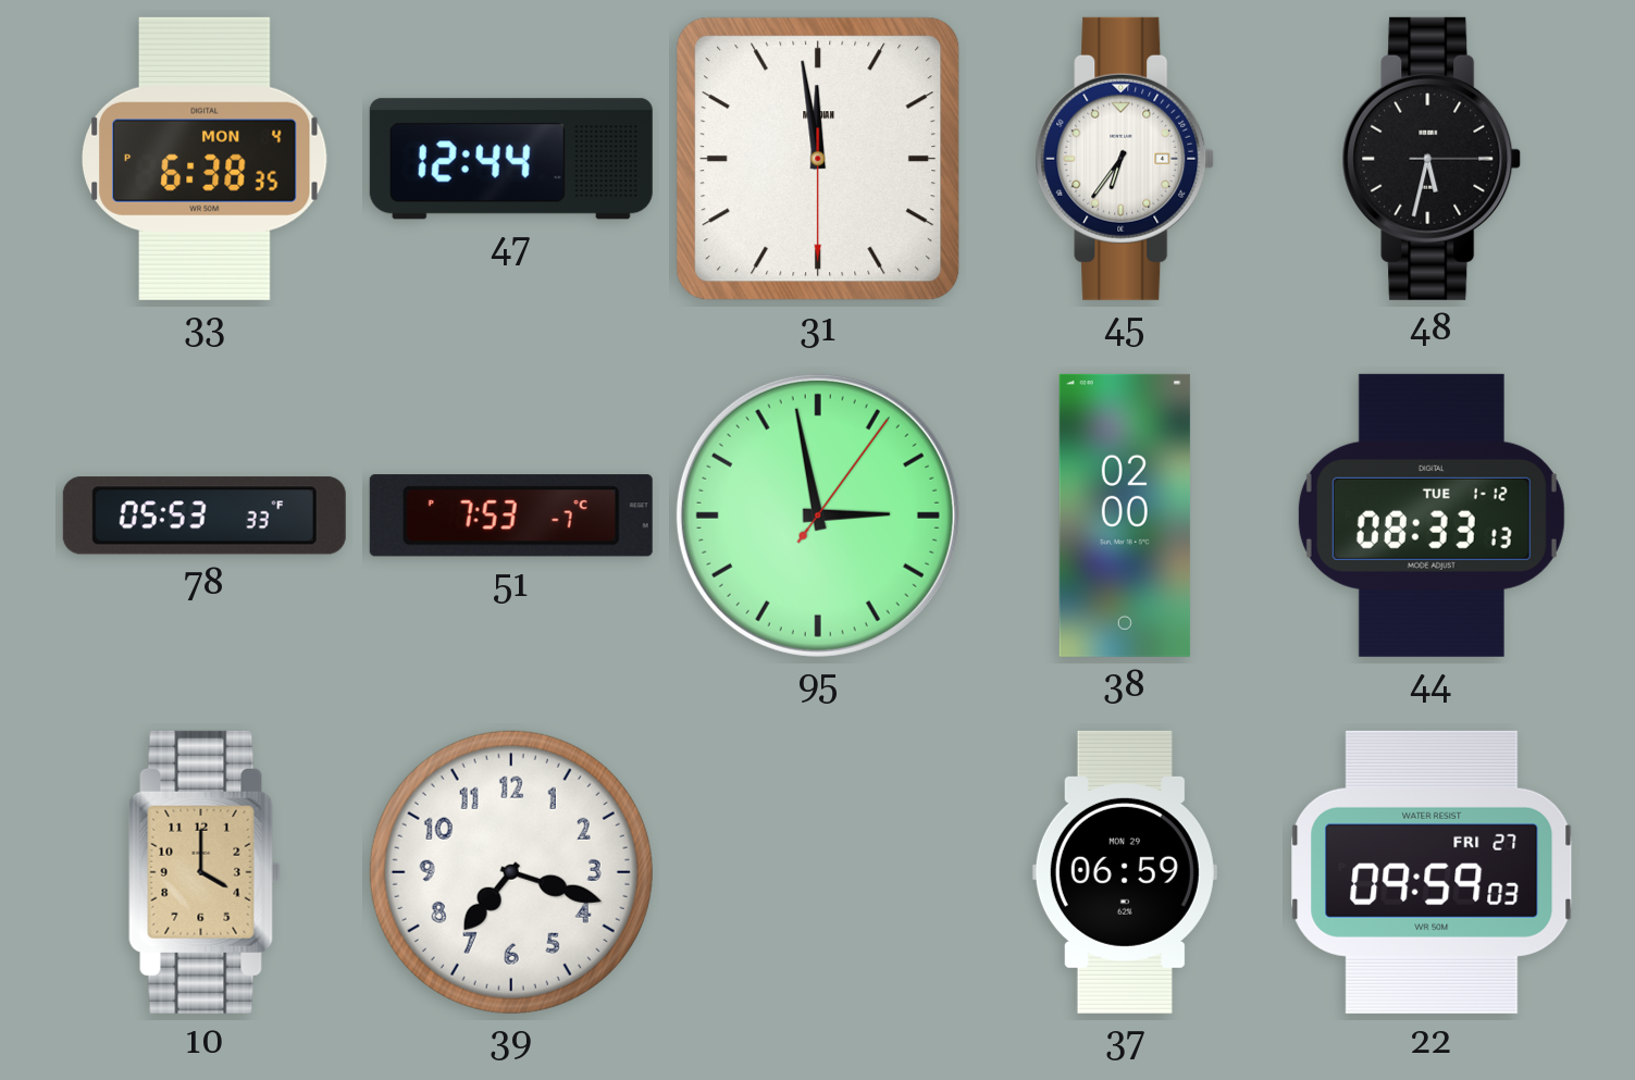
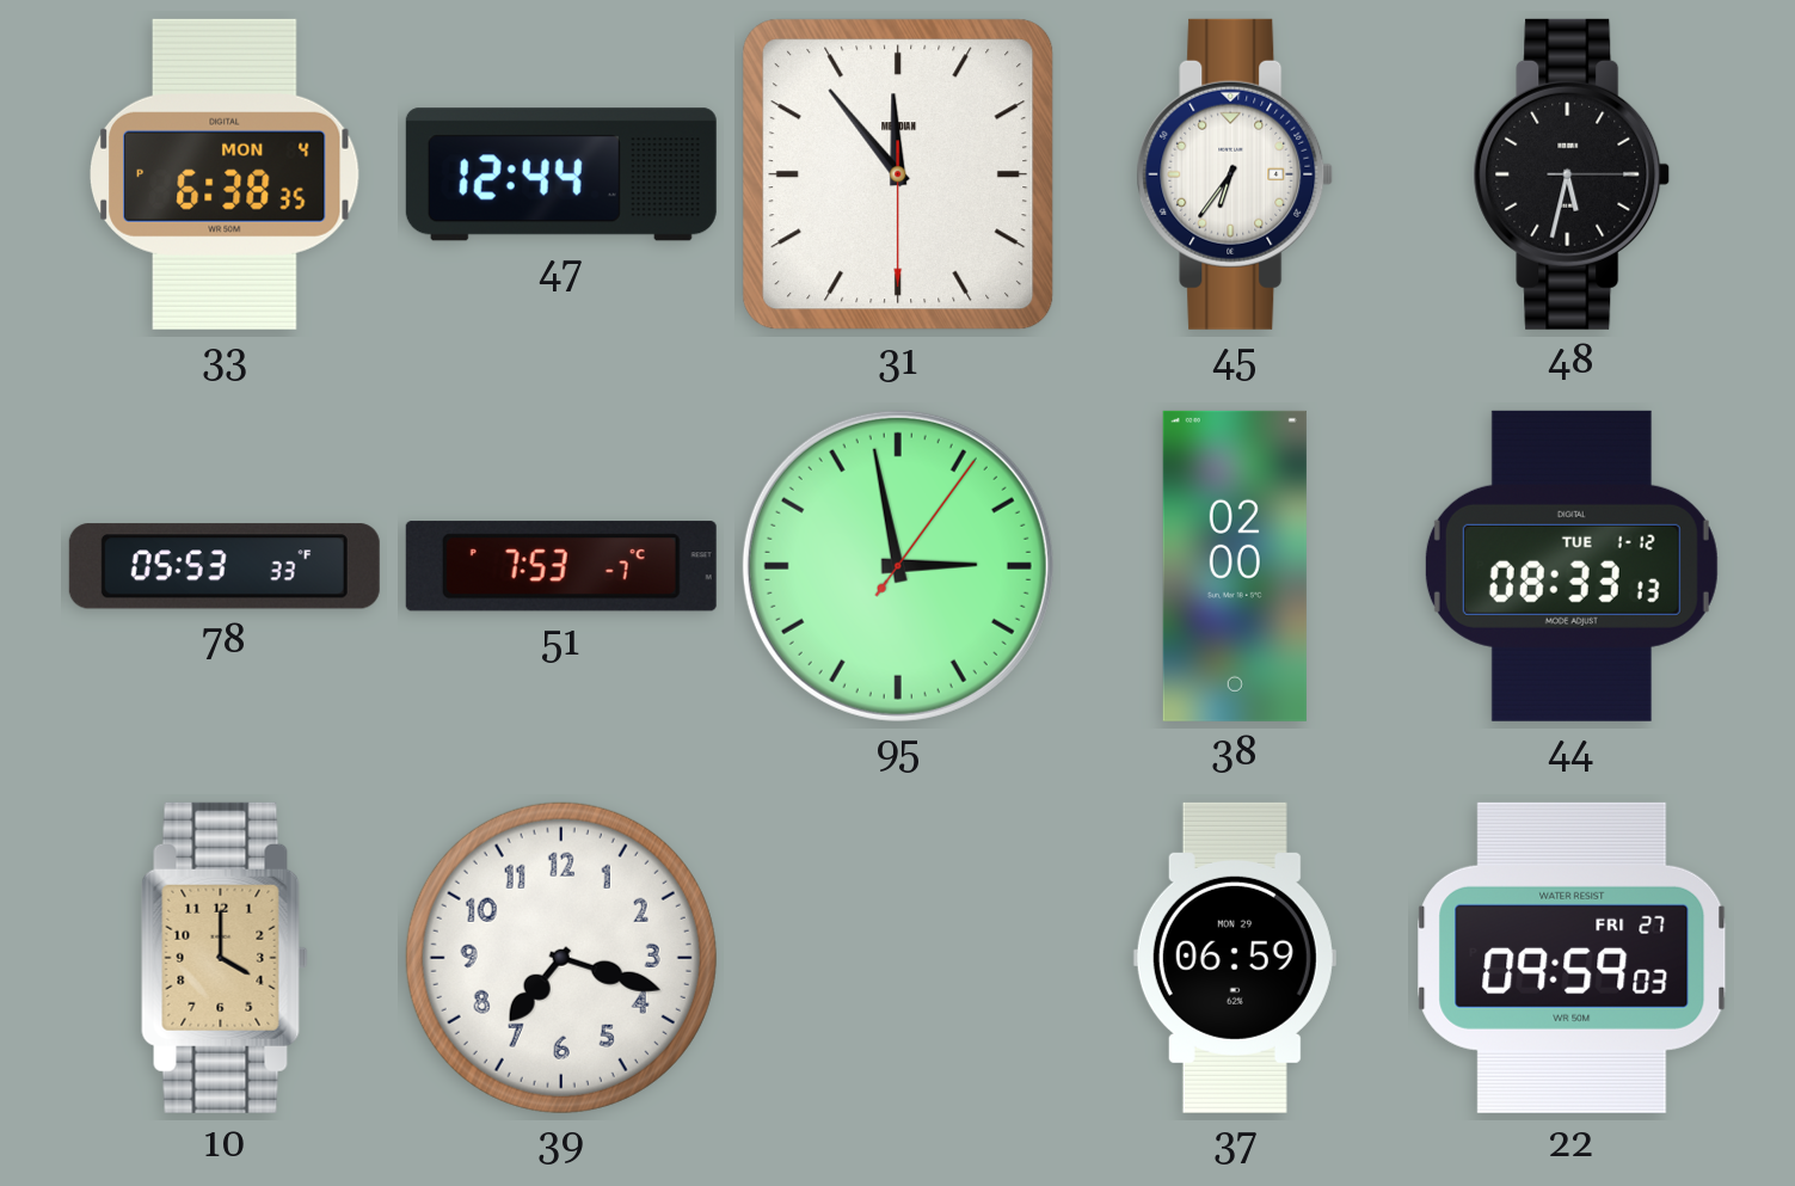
31: 11:58 -> 11:53
